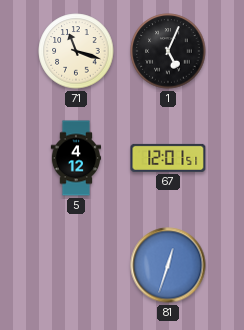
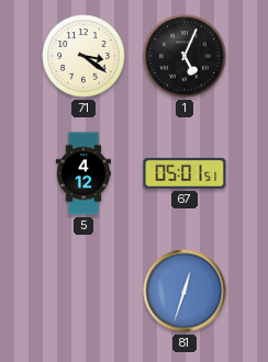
71: 11:18 -> 3:21
67: 12:01 -> 05:01
